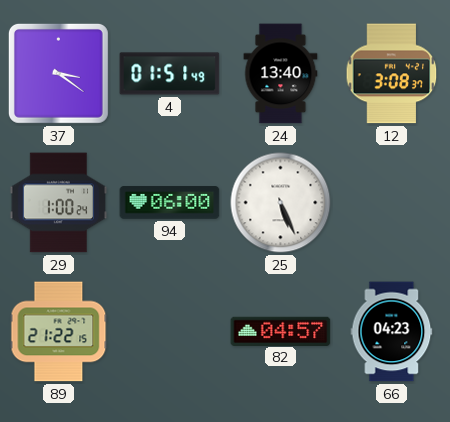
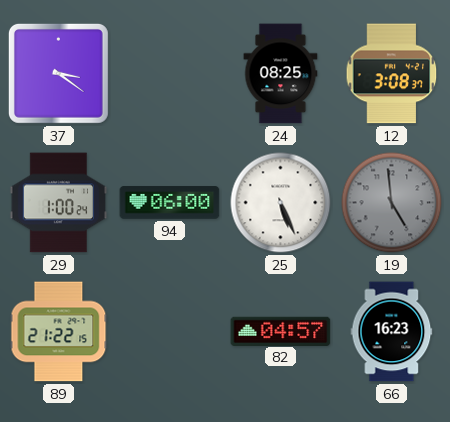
4: 01:51 -> none
24: 13:40 -> 08:25
19: none -> 4:59
66: 04:23 -> 16:23
